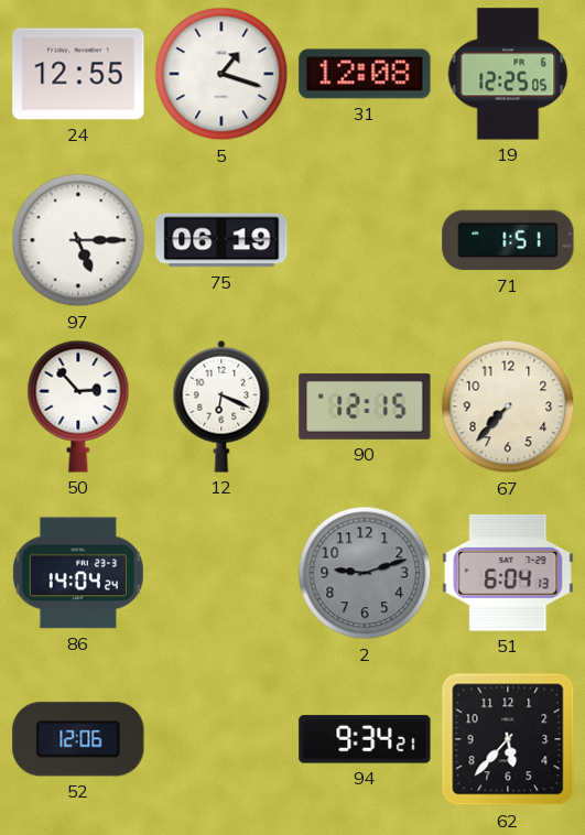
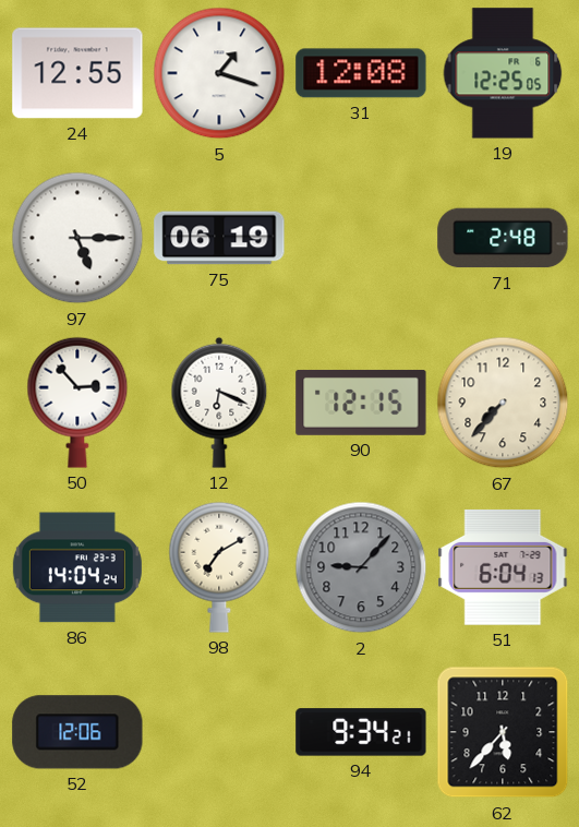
71: 1:51 -> 2:48
98: none -> 7:10
2: 9:12 -> 9:07
